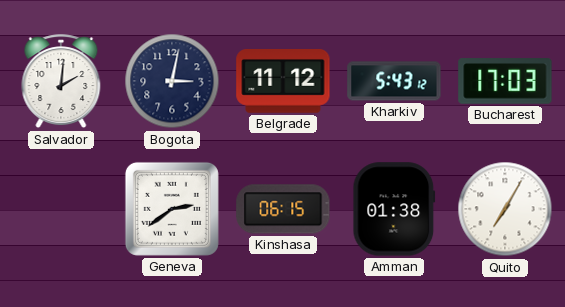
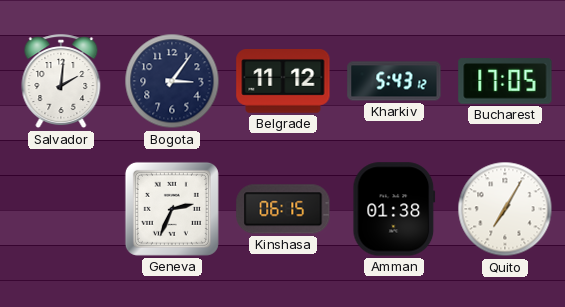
Bogota: 3:02 -> 3:06
Bucharest: 17:03 -> 17:05
Geneva: 2:39 -> 2:34
